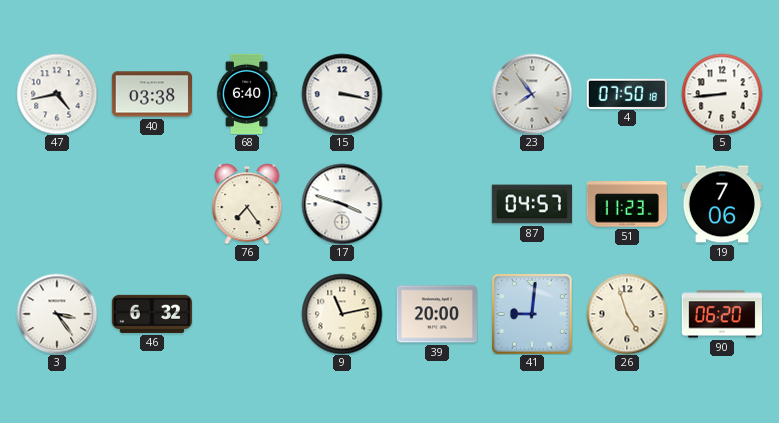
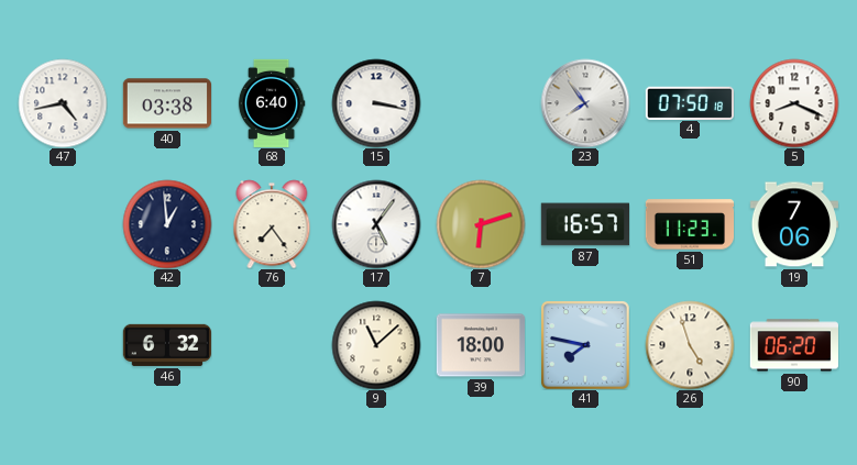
5: 8:44 -> 8:19
42: none -> 12:59
17: 3:48 -> 5:06
7: none -> 6:12
87: 04:57 -> 16:57
3: 3:24 -> none
9: 11:13 -> 11:08
39: 20:00 -> 18:00
41: 9:01 -> 7:47
